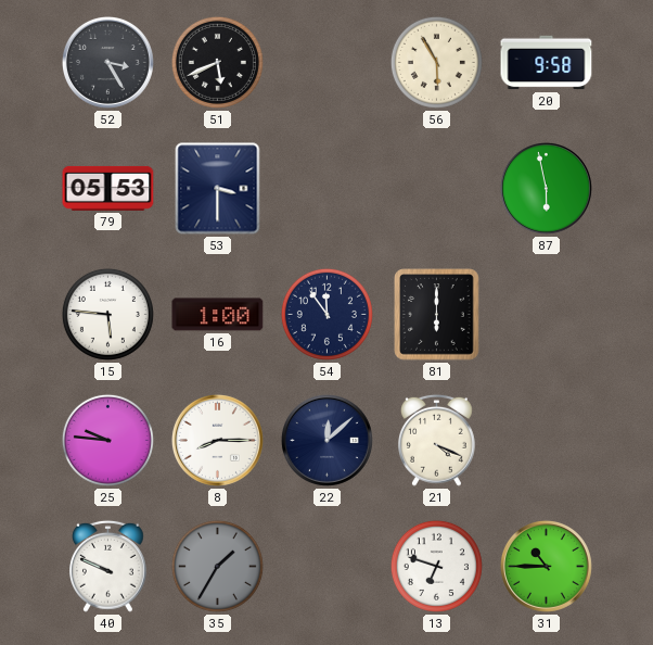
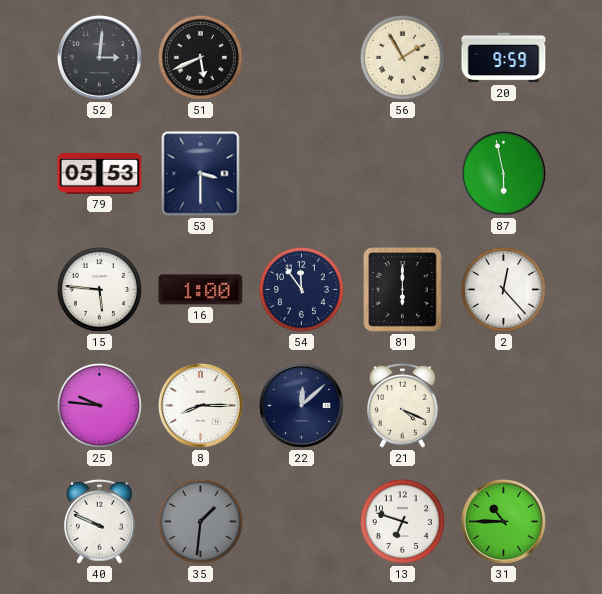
52: 3:25 -> 3:01
56: 5:55 -> 1:55
20: 9:58 -> 9:59
2: none -> 12:23
35: 1:35 -> 1:31
